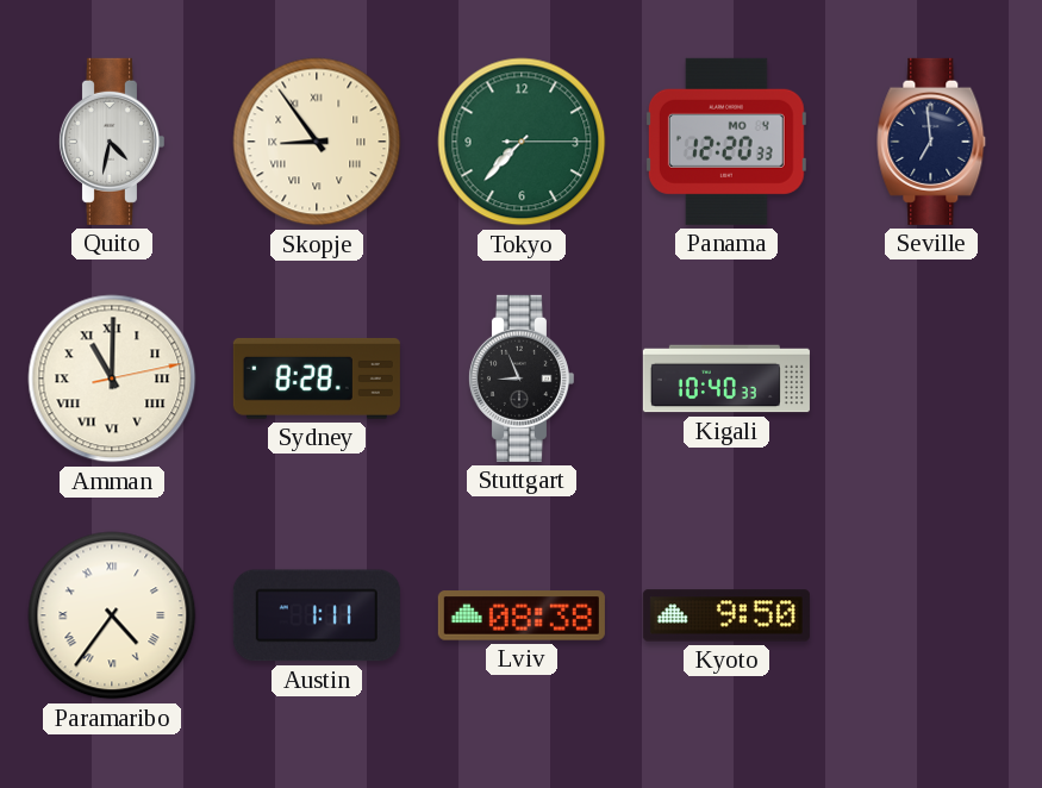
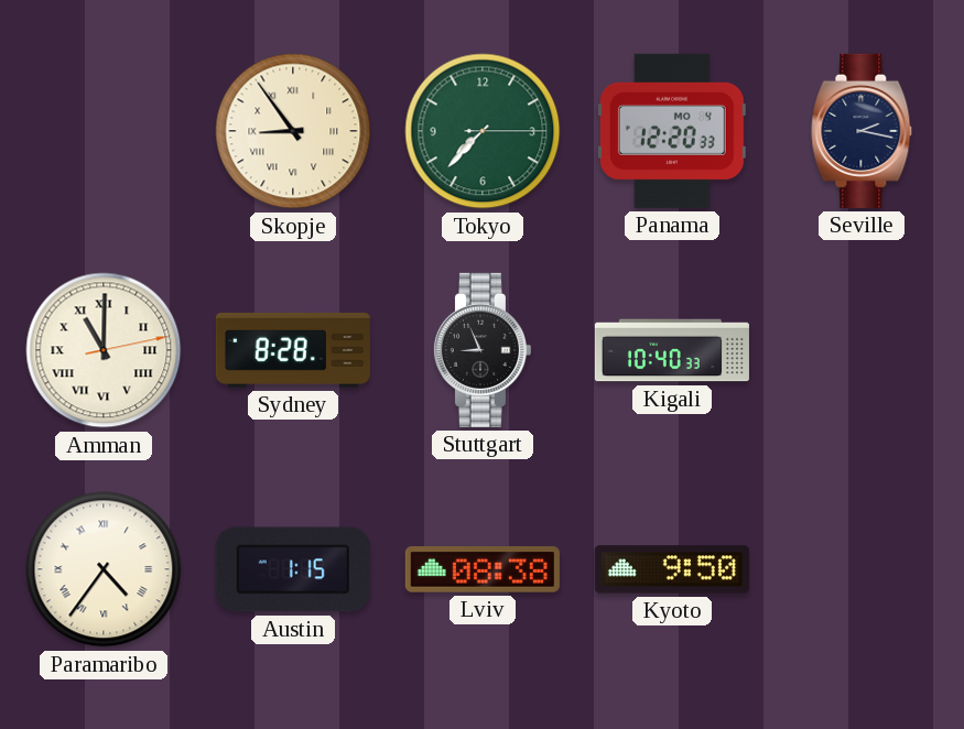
Quito: 4:32 -> none
Seville: 6:59 -> 2:17
Austin: 1:11 -> 1:15
